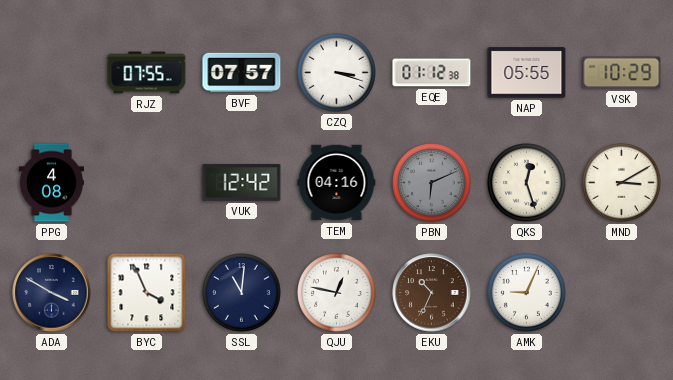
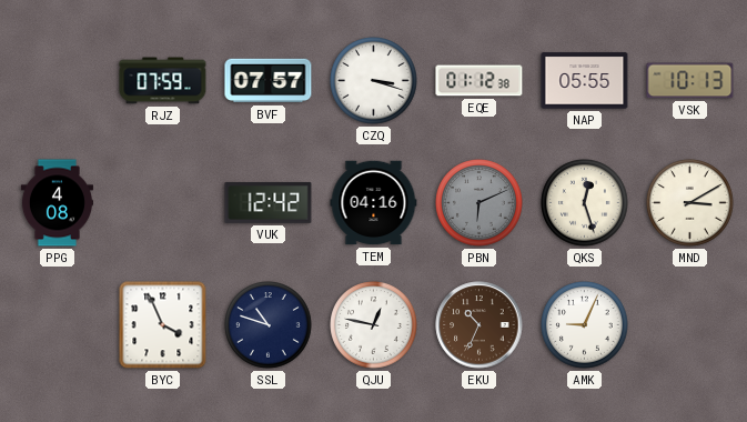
RJZ: 07:55 -> 07:59
VSK: 10:29 -> 10:13
ADA: 3:50 -> none
SSL: 11:01 -> 10:48
